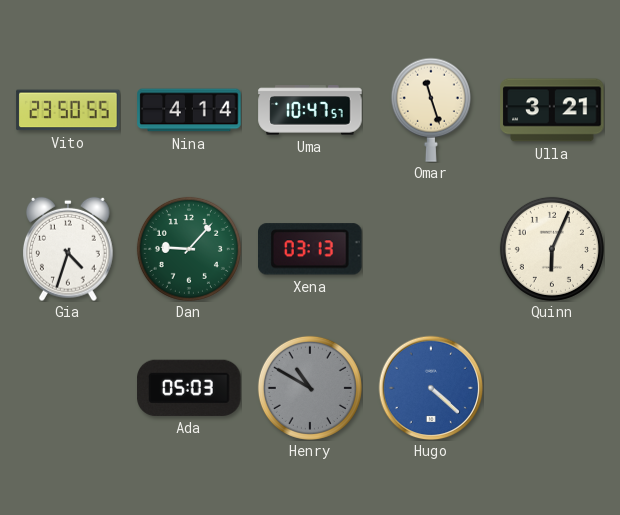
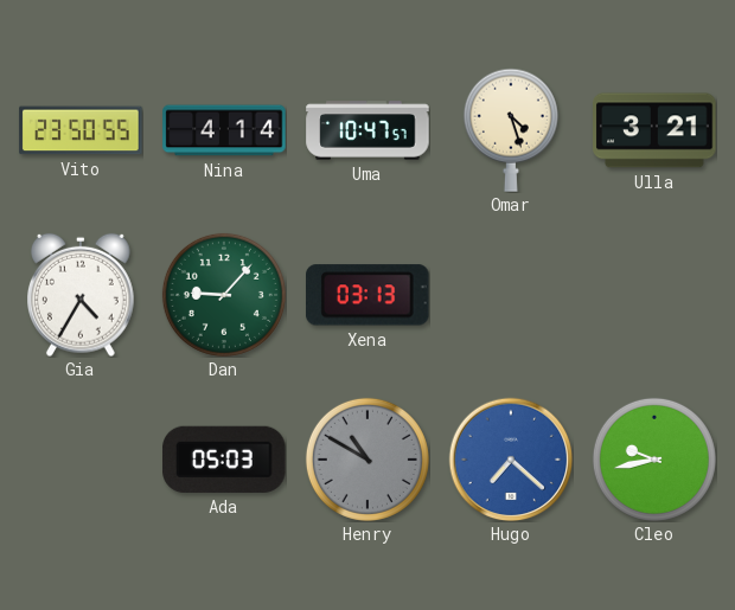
Omar: 11:27 -> 4:27
Gia: 4:33 -> 4:35
Quinn: 6:04 -> none
Hugo: 4:22 -> 7:22
Cleo: none -> 9:43
